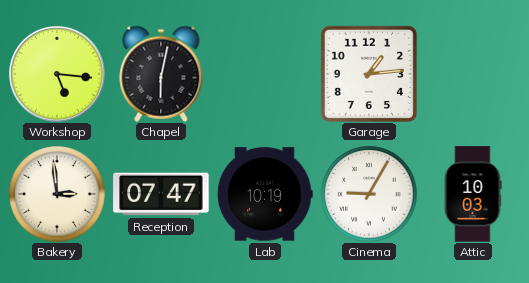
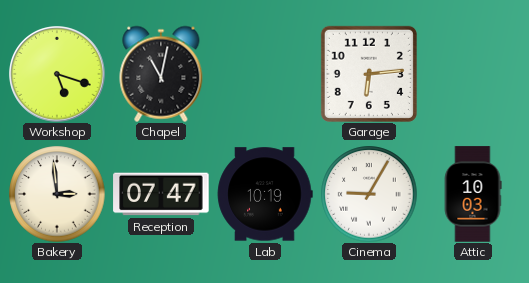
Workshop: 5:16 -> 5:18
Chapel: 6:02 -> 11:02
Garage: 1:14 -> 6:14
